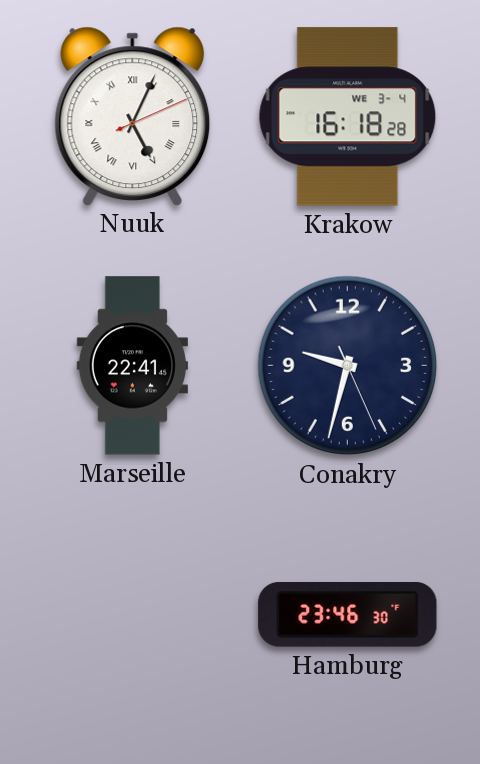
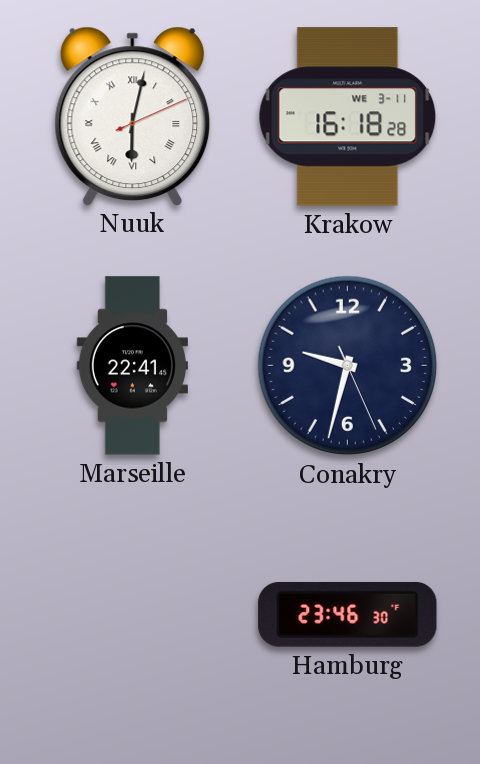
Nuuk: 5:04 -> 6:02
Krakow date: WE 3-4 -> WE 3-11
